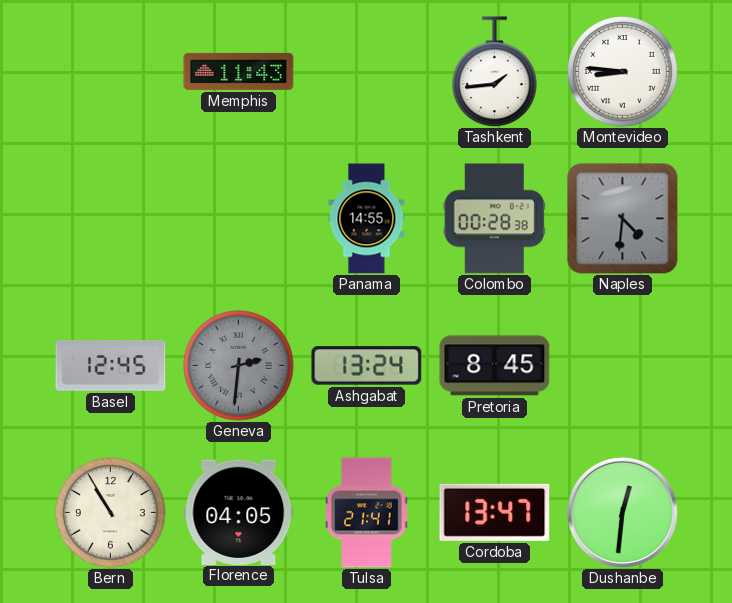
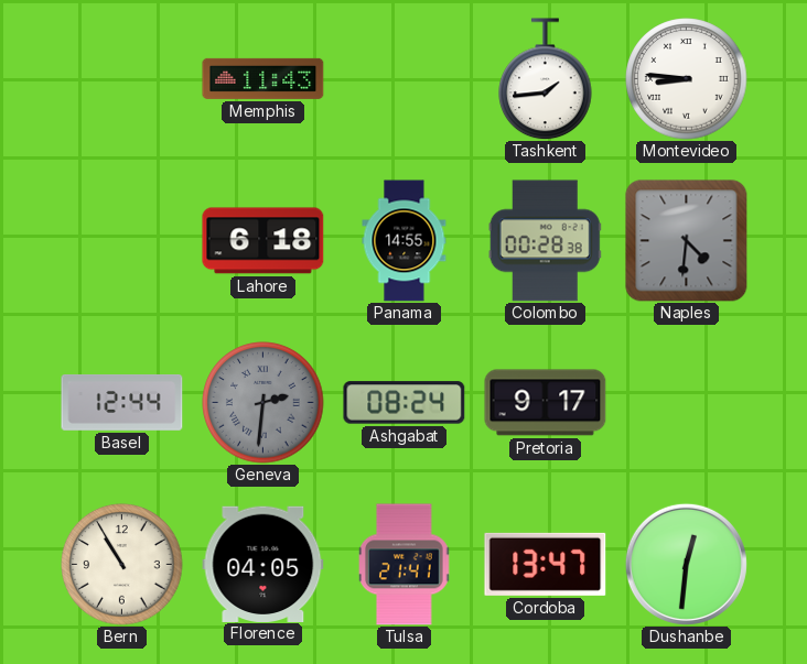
Lahore: none -> 6:18
Basel: 12:45 -> 12:44
Ashgabat: 13:24 -> 08:24
Pretoria: 8:45 -> 9:17
